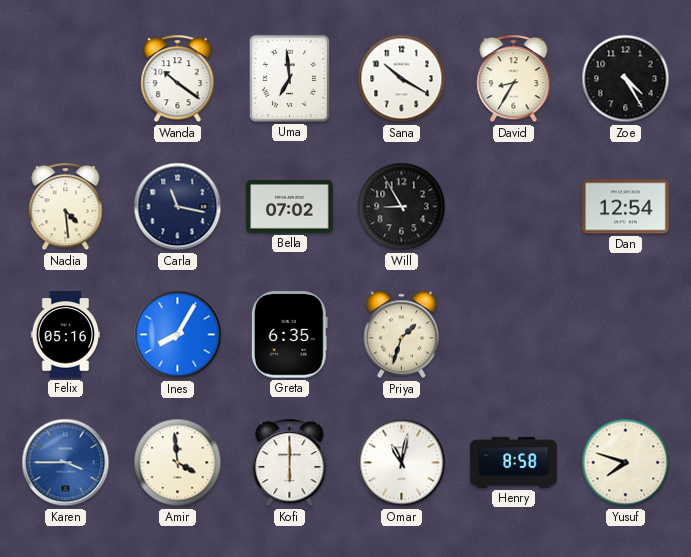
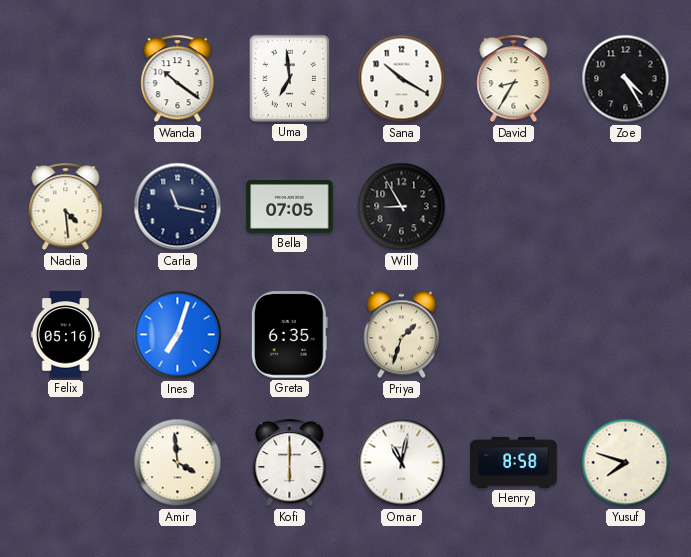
Bella: 07:02 -> 07:05
Dan: 12:54 -> none
Ines: 8:05 -> 7:03
Karen: 3:45 -> none
